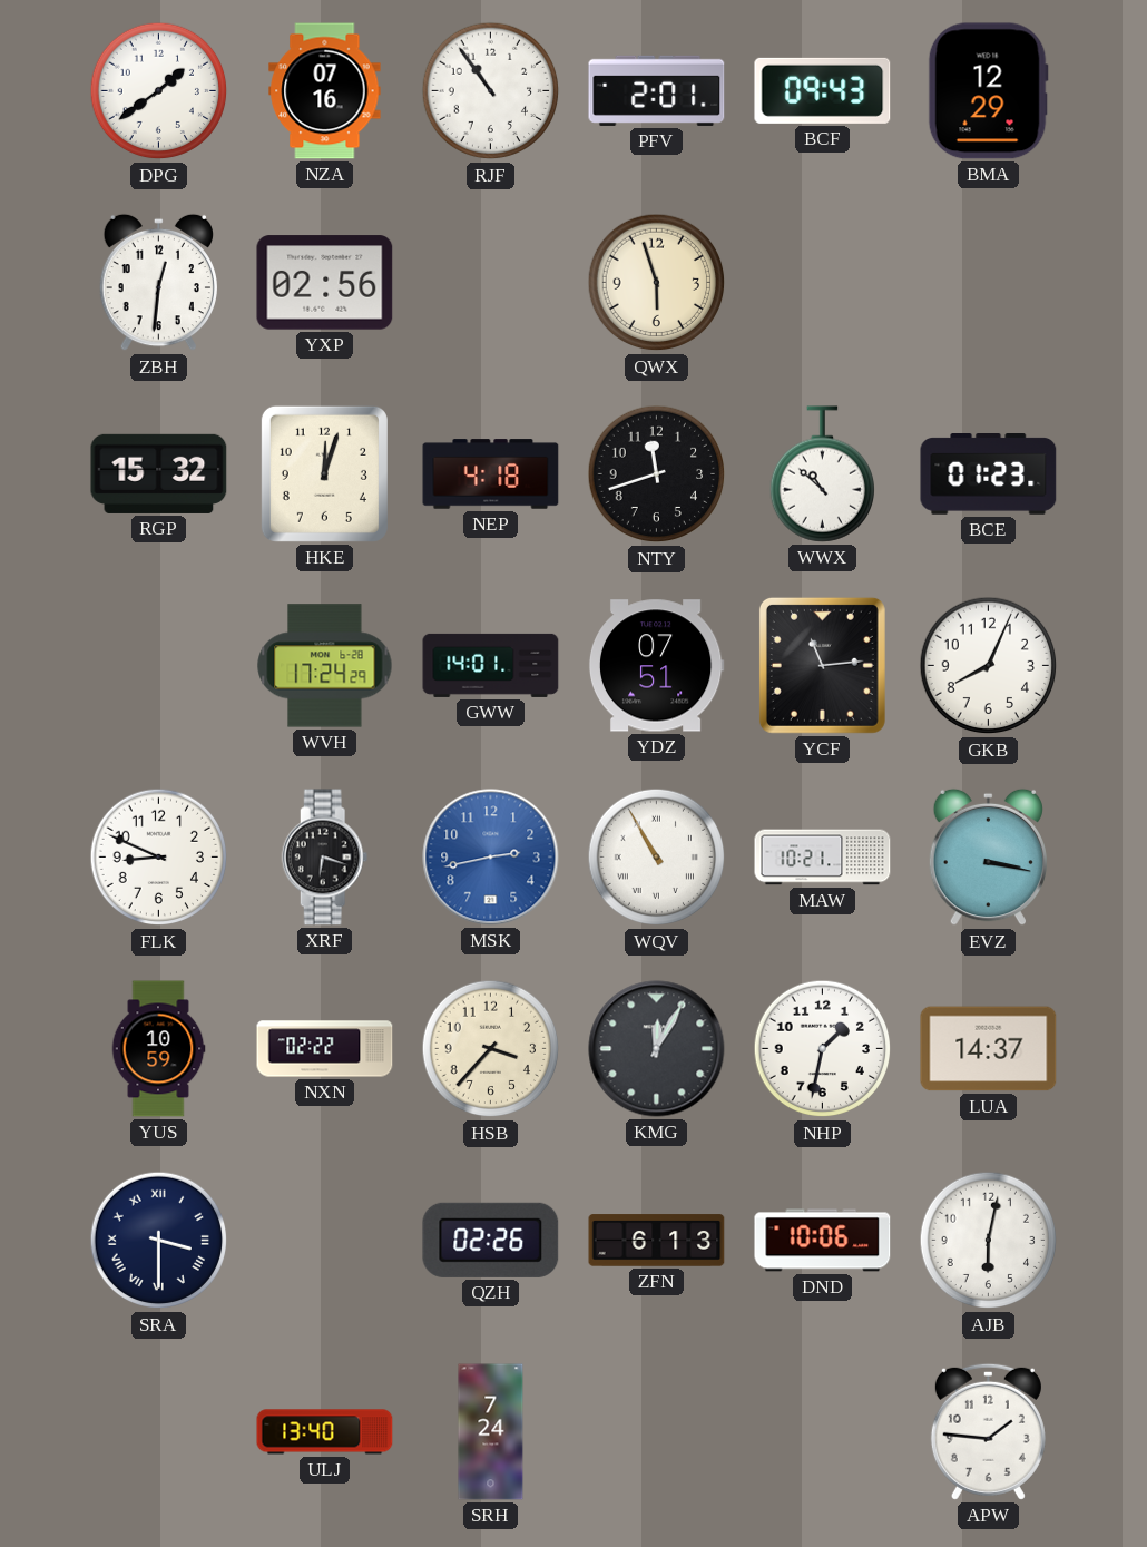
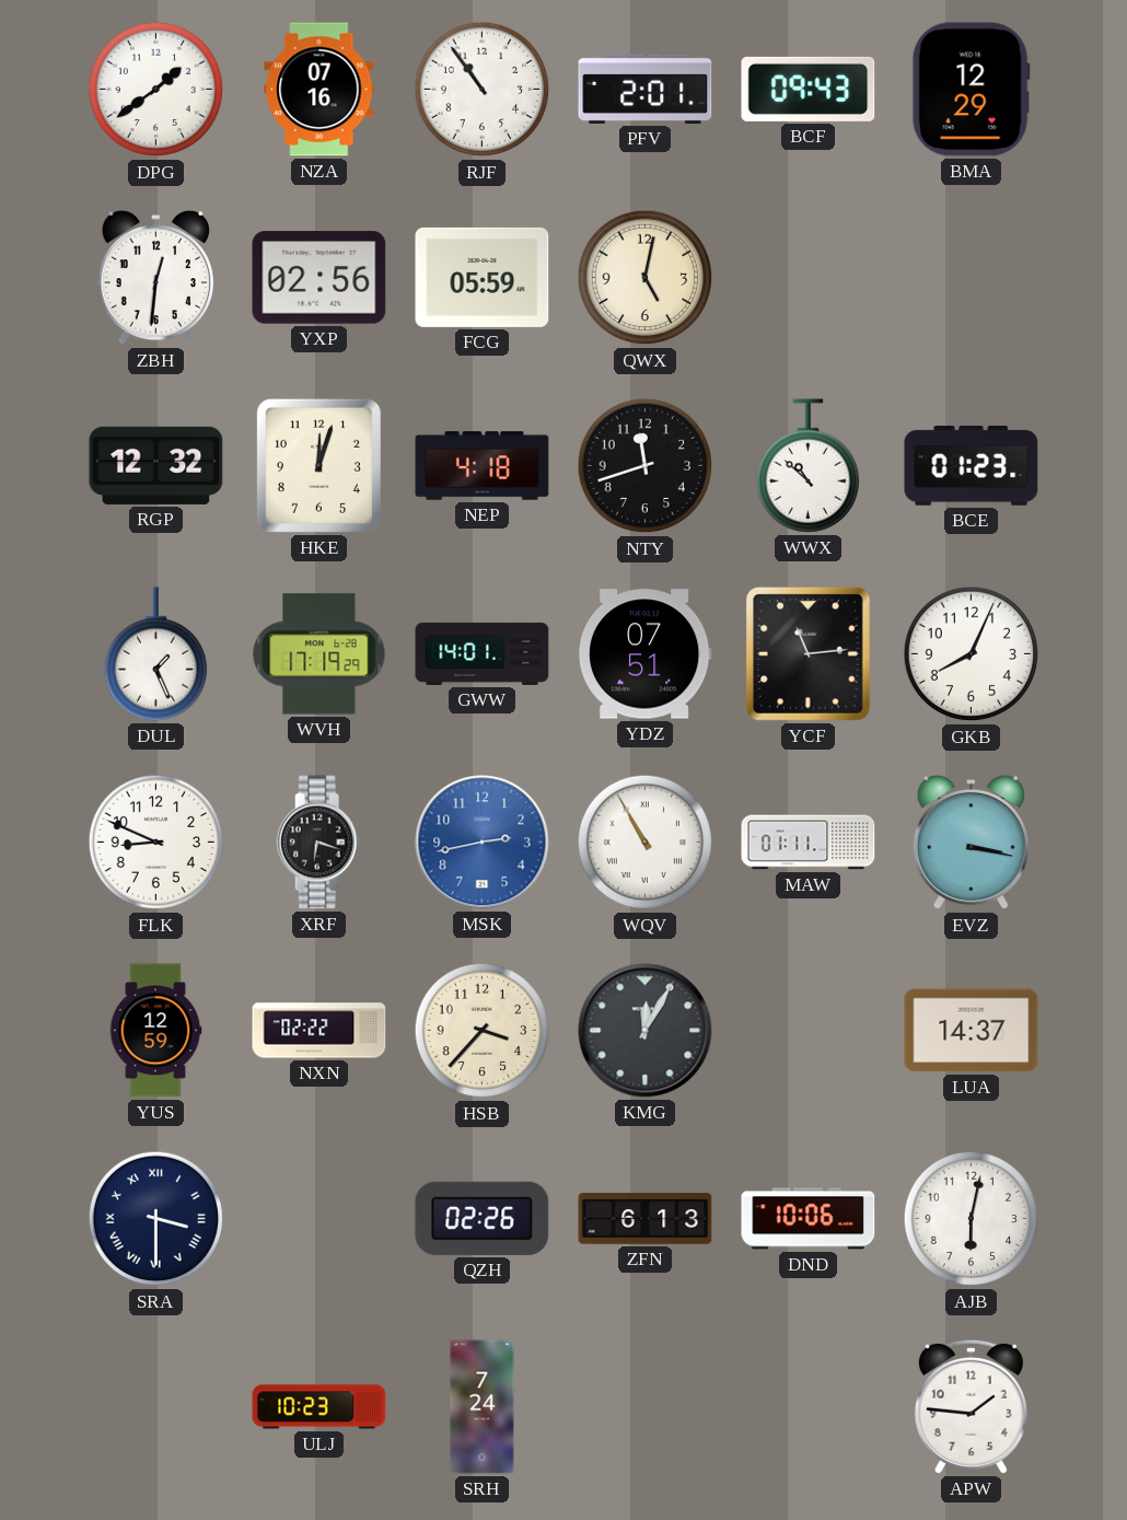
FCG: none -> 05:59
QWX: 5:57 -> 5:02
RGP: 15:32 -> 12:32
DUL: none -> 1:26
WVH: 17:24 -> 17:19
MAW: 10:21 -> 01:11
YUS: 10:59 -> 12:59
NHP: 1:32 -> none
ULJ: 13:40 -> 10:23
